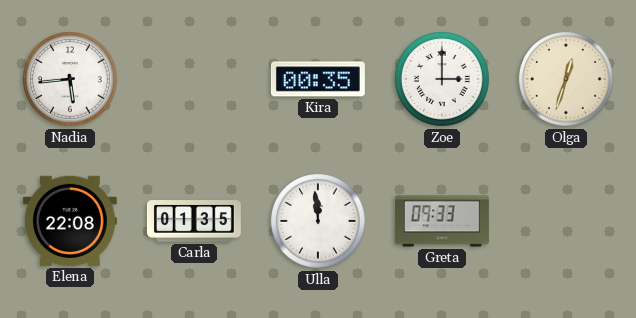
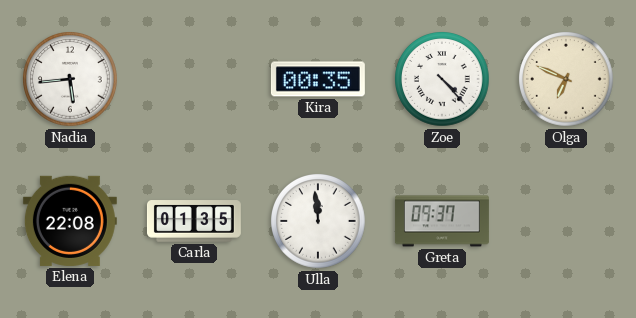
Zoe: 3:00 -> 4:23
Olga: 12:33 -> 6:49
Greta: 09:33 -> 09:37
